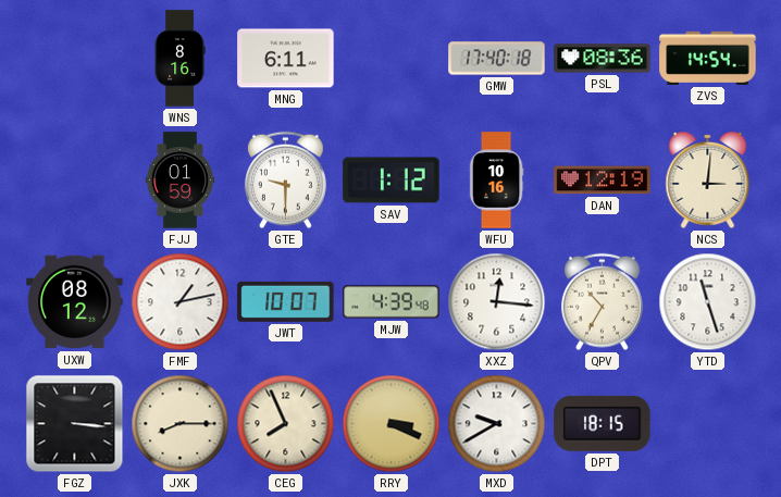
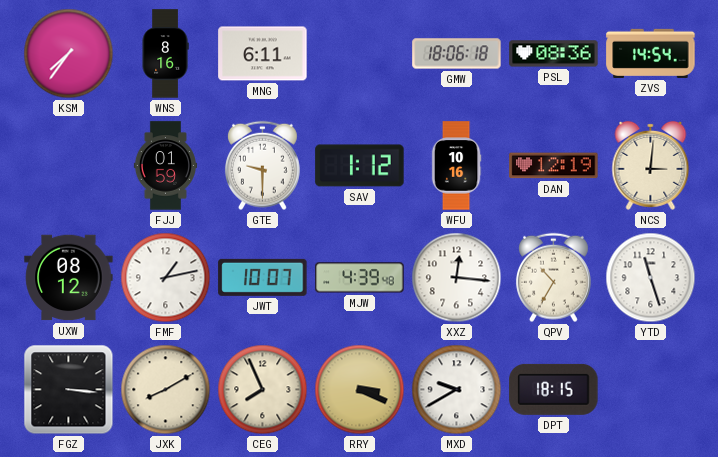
KSM: none -> 7:36
GMW: 17:40 -> 18:06
JXK: 8:15 -> 8:10
